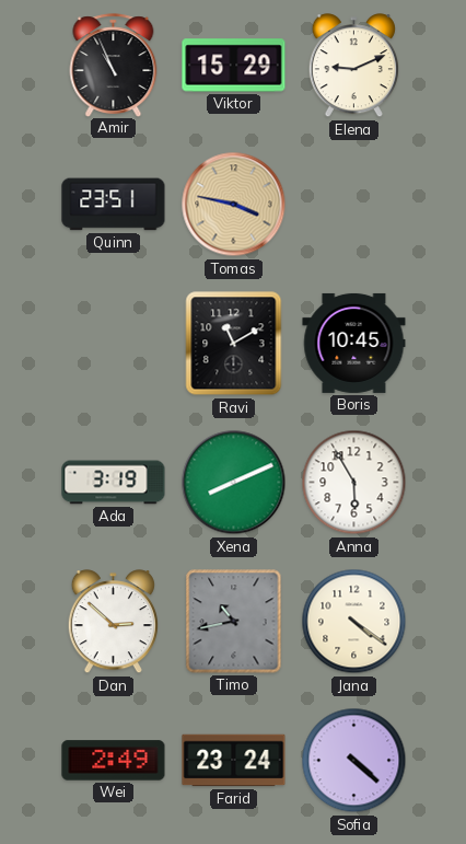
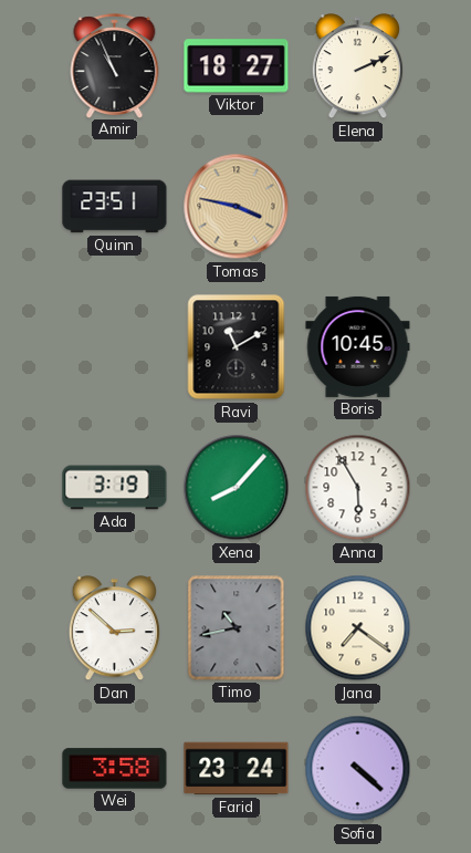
Viktor: 15:29 -> 18:27
Elena: 9:11 -> 2:11
Xena: 8:11 -> 8:07
Jana: 4:21 -> 7:21
Wei: 2:49 -> 3:58
